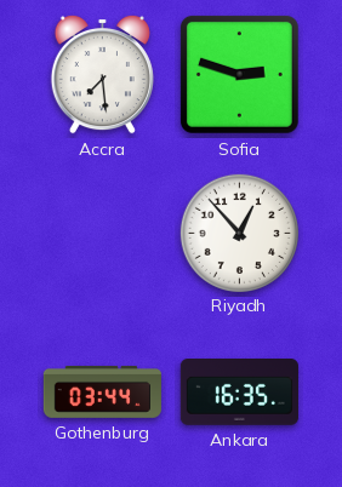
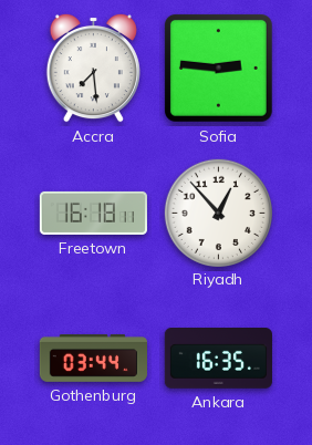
Sofia: 2:48 -> 2:46
Freetown: none -> 16:18
